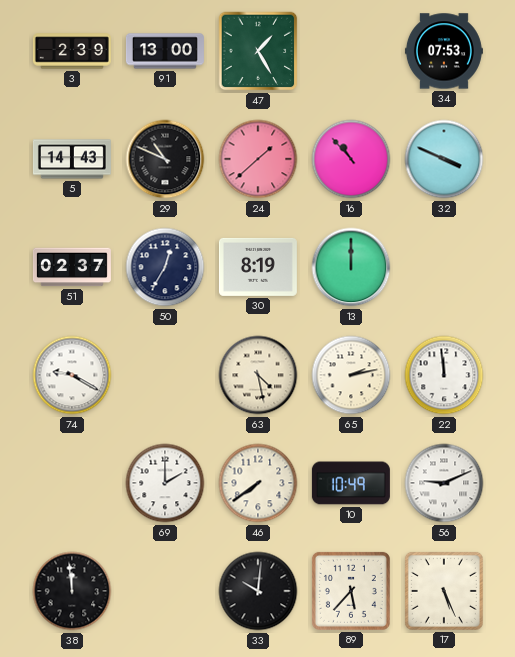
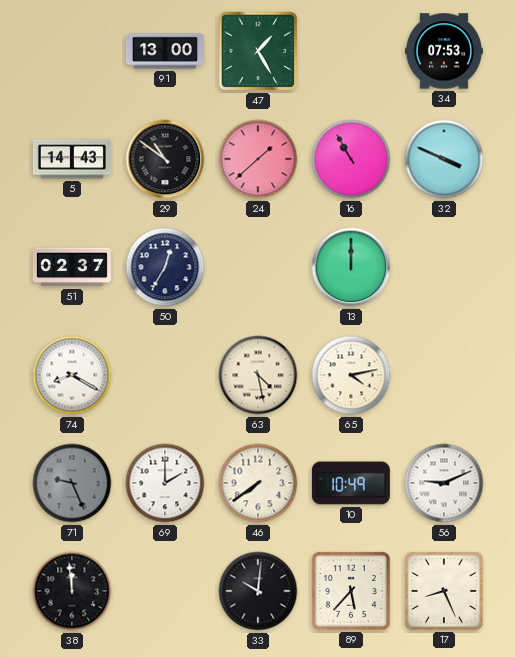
3: 2:39 -> none
29: 10:49 -> 10:51
16: 10:53 -> 10:55
30: 8:19 -> none
74: 9:20 -> 8:20
65: 2:13 -> 4:13
22: 11:59 -> none
71: none -> 9:26
17: 5:26 -> 8:26
